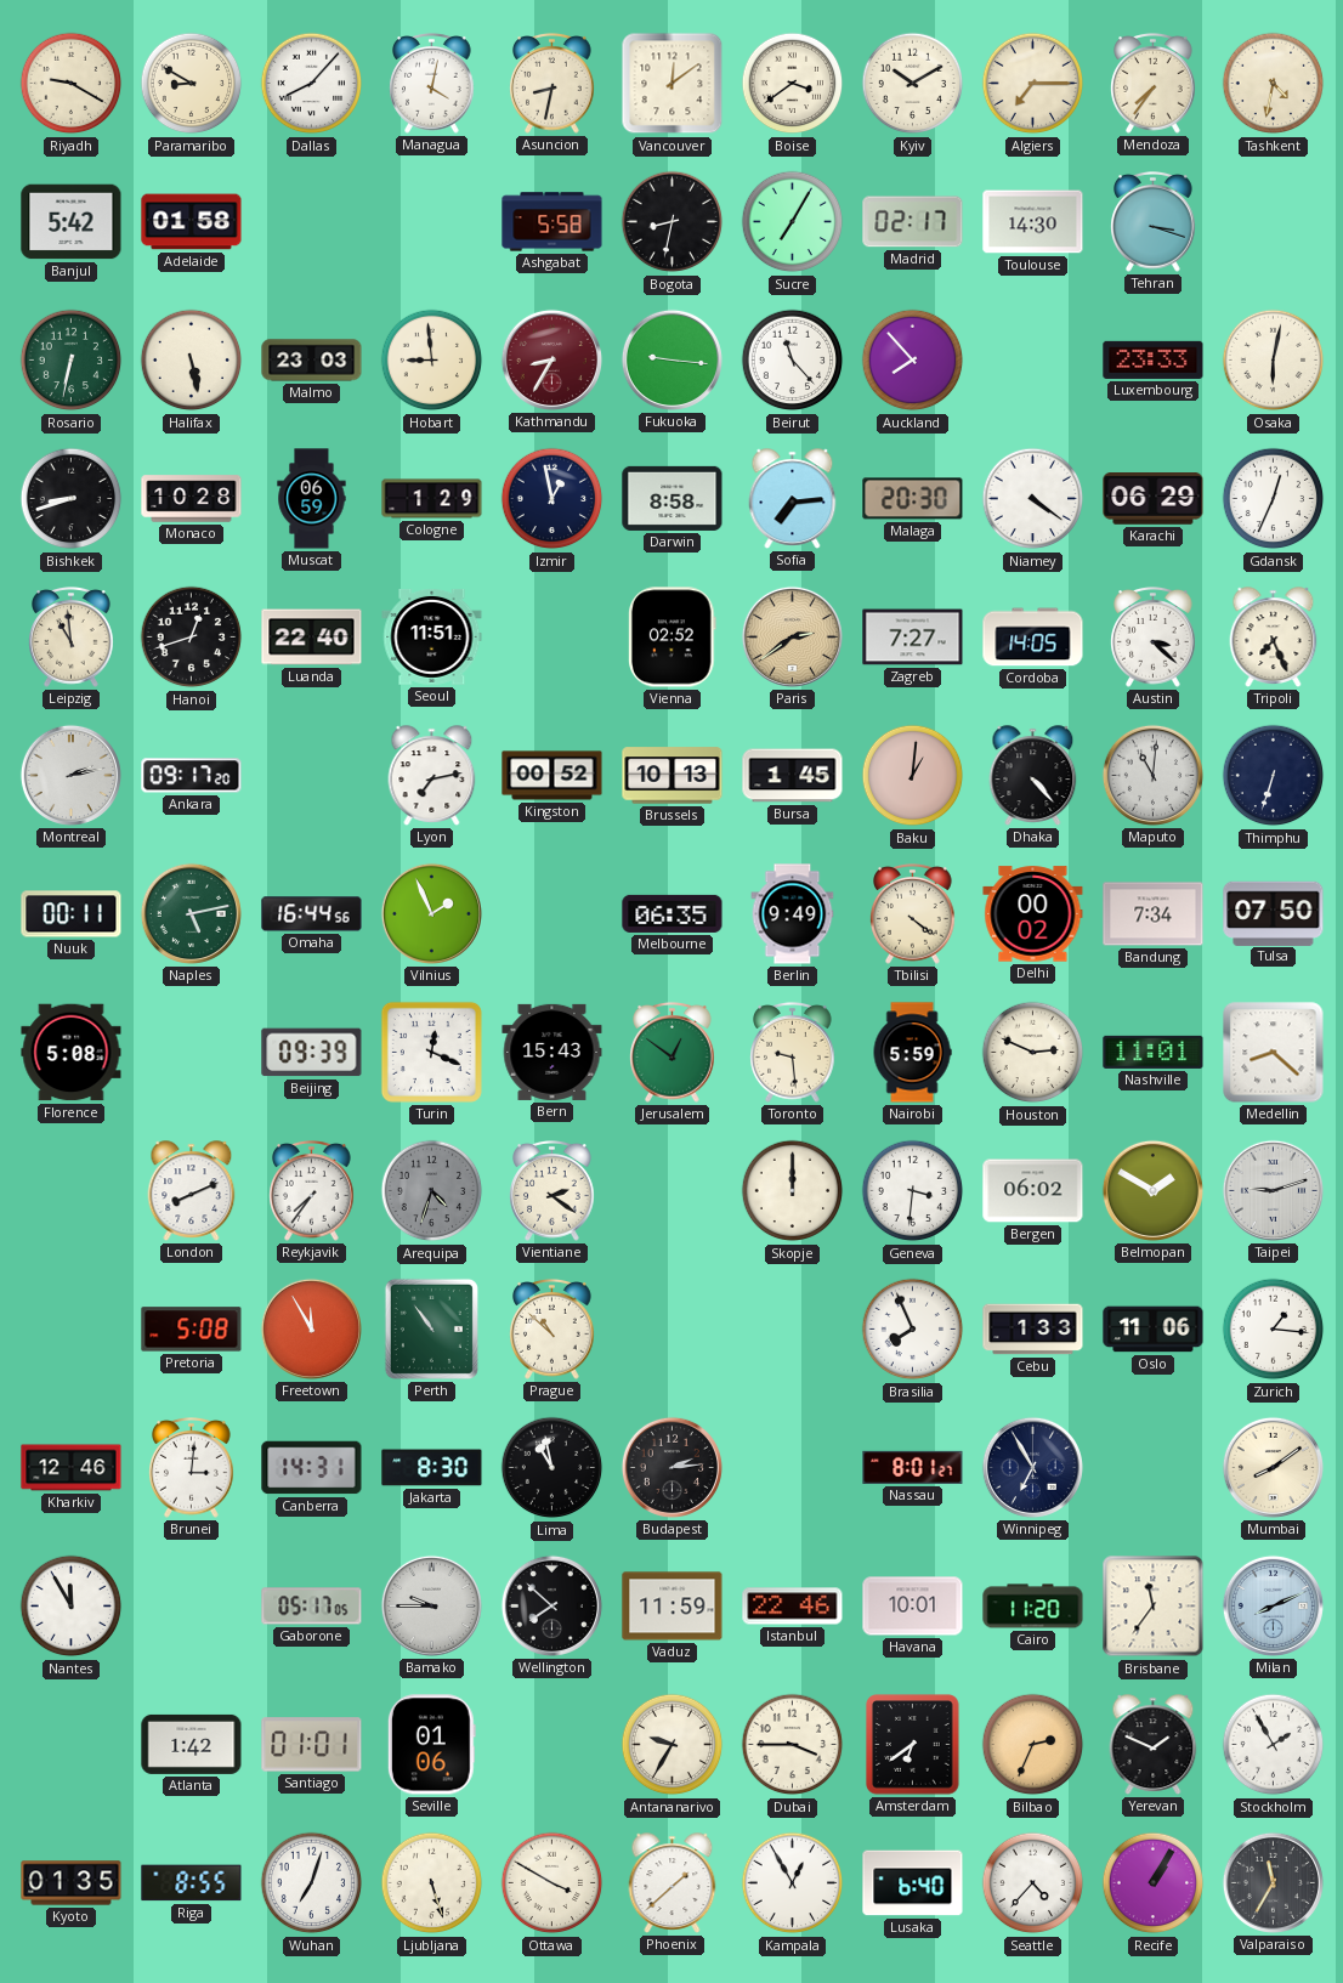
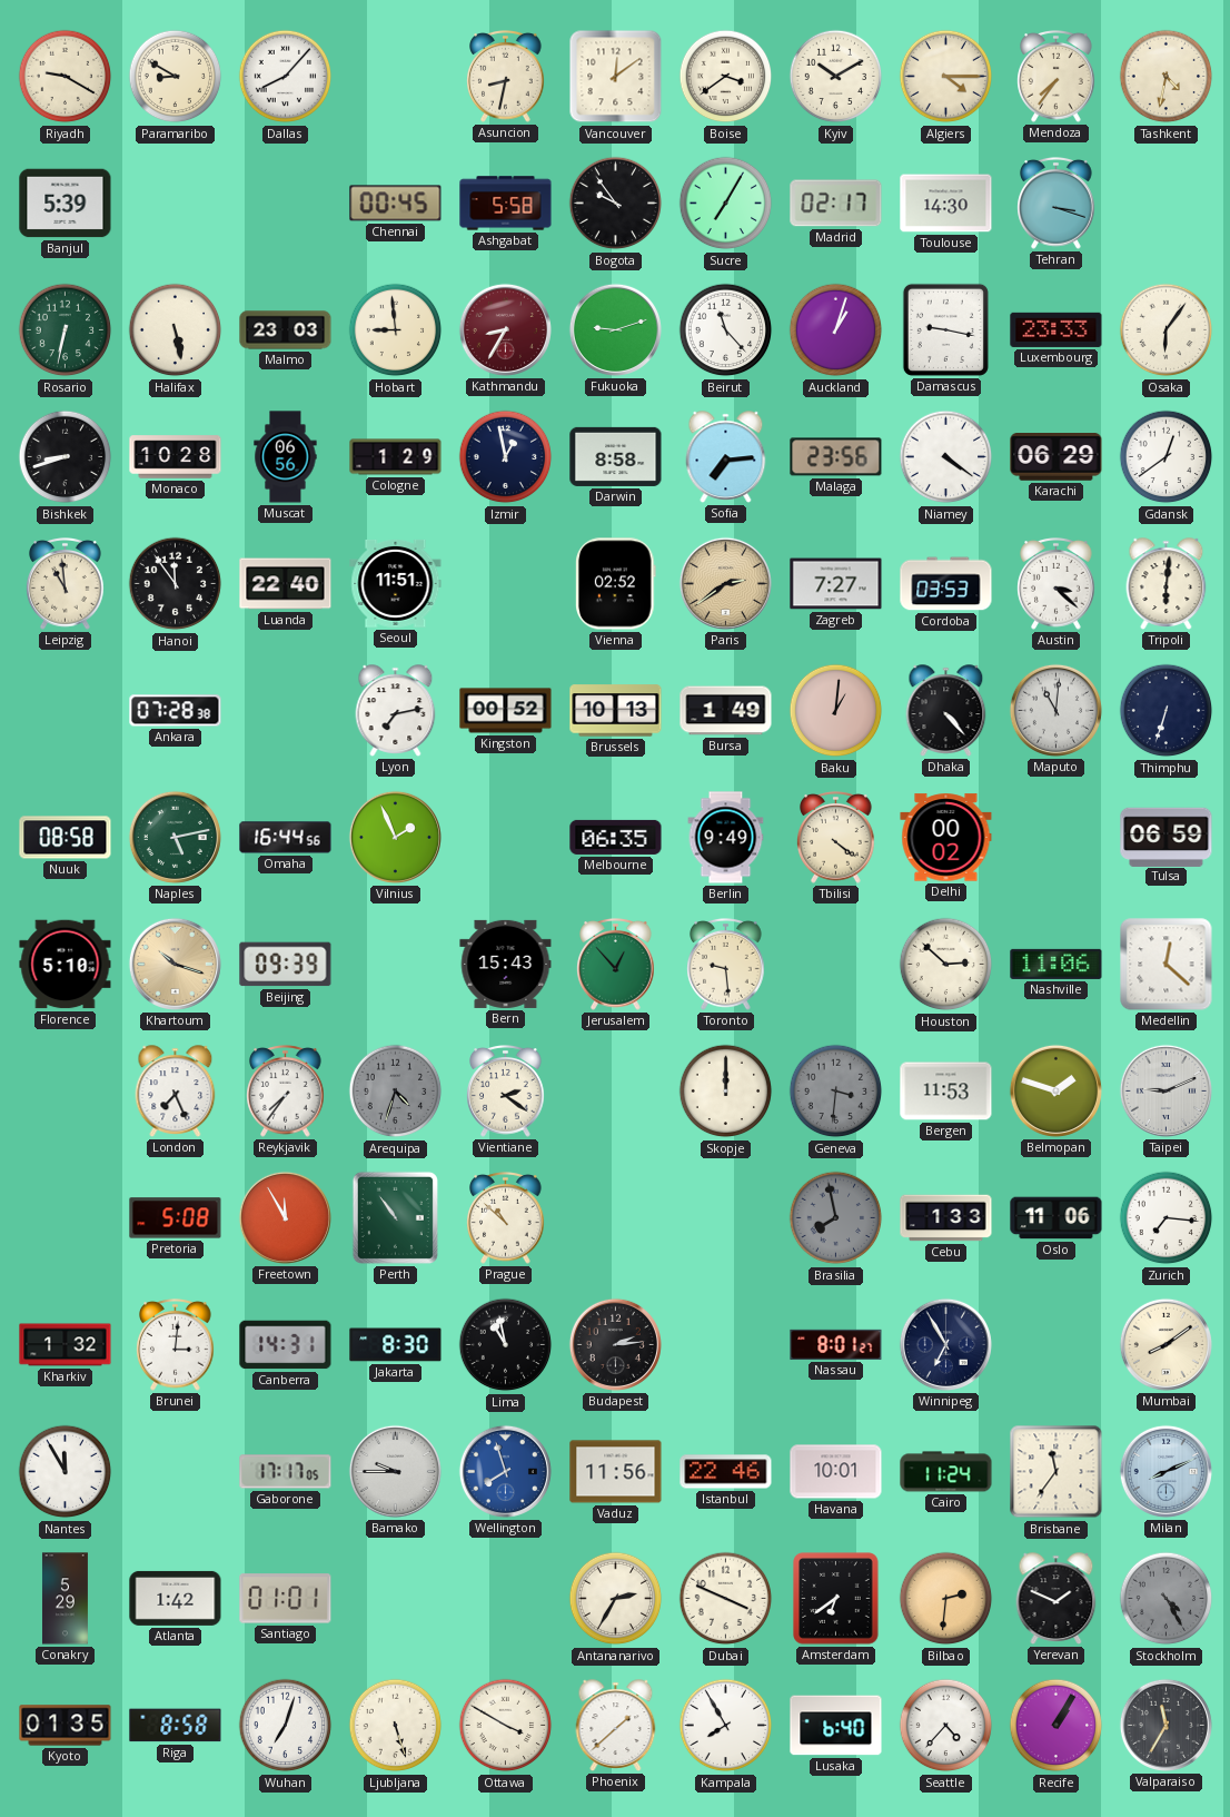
Managua: 4:02 -> none
Algiers: 7:15 -> 4:15
Banjul: 5:42 -> 5:39
Adelaide: 01:58 -> none
Chennai: none -> 00:45
Bogota: 8:32 -> 9:54
Fukuoka: 9:16 -> 9:12
Auckland: 7:53 -> 1:03
Damascus: none -> 9:17
Osaka: 6:02 -> 6:06
Muscat: 06:59 -> 06:56
Malaga: 20:30 -> 23:56
Gdansk: 12:34 -> 12:39
Hanoi: 12:42 -> 11:54
Cordoba: 14:05 -> 03:53
Tripoli: 7:26 -> 6:01
Montreal: 2:13 -> none
Ankara: 09:17 -> 07:28
Bursa: 1:45 -> 1:49
Nuuk: 00:11 -> 08:58
Bandung: 7:34 -> none
Tulsa: 07:50 -> 06:59
Florence: 5:08 -> 5:10
Khartoum: none -> 10:18
Turin: 12:19 -> none
Jerusalem: 12:51 -> 12:53
Nairobi: 5:59 -> none
Houston: 2:49 -> 2:52
Nashville: 11:01 -> 11:06
Medellin: 8:22 -> 12:22
London: 8:11 -> 7:26
Geneva dial: white -> grey
Bergen: 06:02 -> 11:53
Belmopan: 1:50 -> 1:48
Taipei: 9:12 -> 9:11
Brasilia: 7:56 -> 7:58
Brasilia dial: white -> grey
Zurich: 1:16 -> 7:16
Kharkiv: 12:46 -> 1:32
Gaborone: 05:17 -> 17:17
Wellington: 7:52 -> 7:57
Wellington dial: black -> blue
Vaduz: 11:59 -> 11:56
Cairo: 11:20 -> 11:24
Conakry: none -> 5:29
Seville: 01:06 -> none
Antananarivo: 9:35 -> 2:35
Dubai: 3:45 -> 3:49
Bilbao: 2:34 -> 2:31
Stockholm: 1:55 -> 4:25
Stockholm dial: white -> grey
Riga: 8:55 -> 8:58
Kampala: 12:55 -> 7:55
